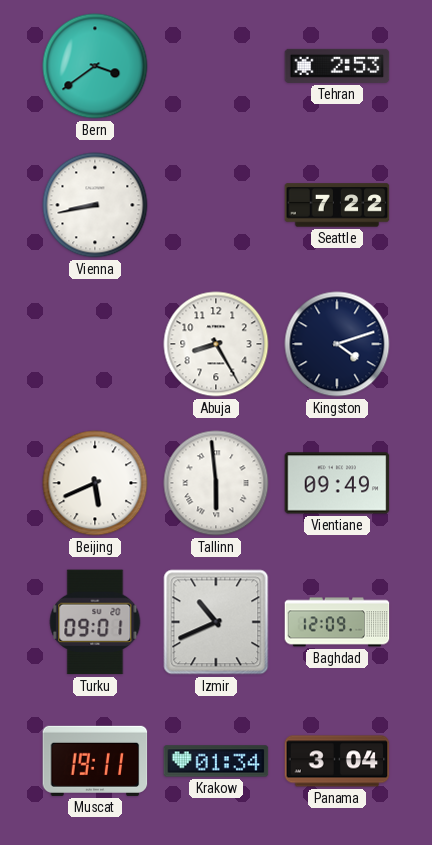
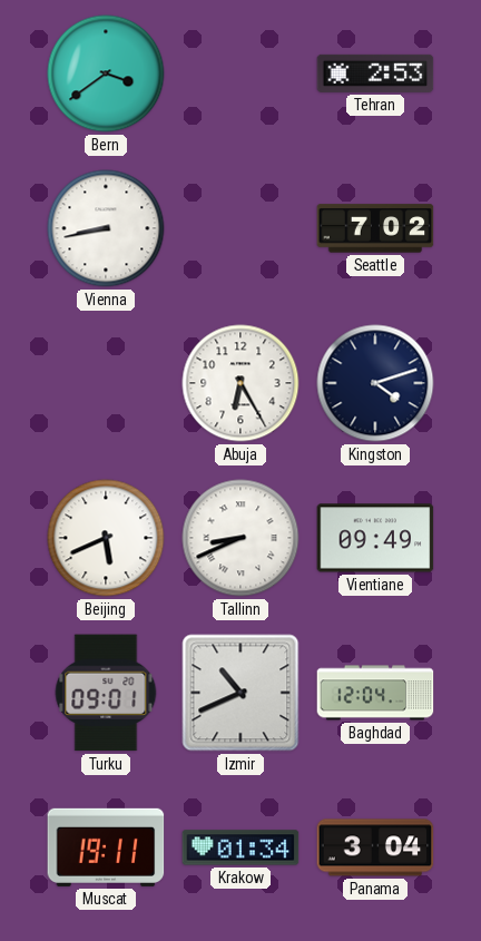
Seattle: 7:22 -> 7:02
Abuja: 8:25 -> 6:25
Tallinn: 5:59 -> 8:41
Baghdad: 12:09 -> 12:04
